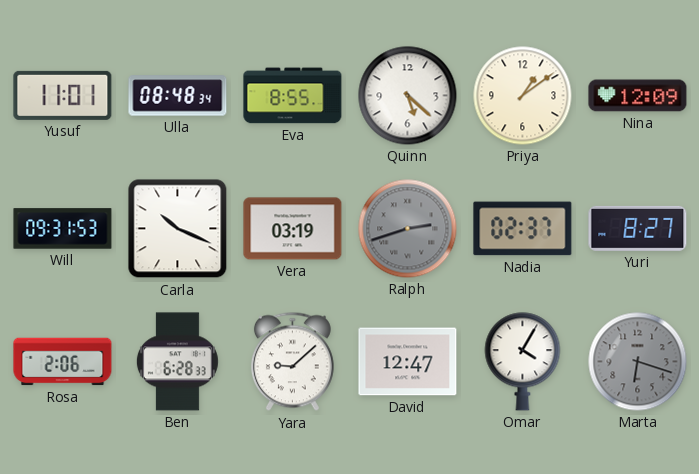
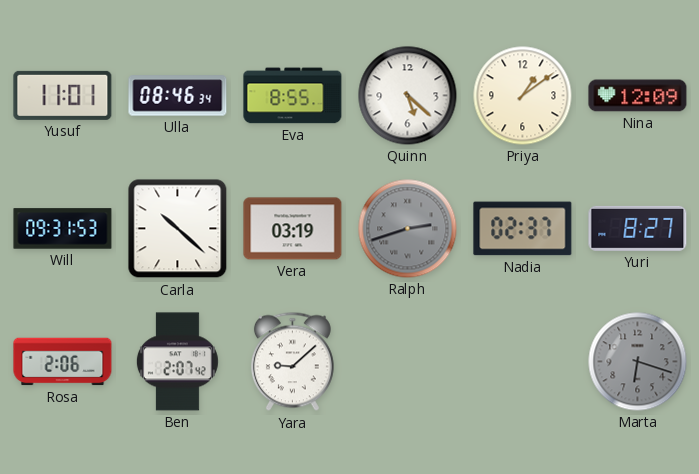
Ulla: 08:48 -> 08:46
Carla: 10:19 -> 10:22
Ben: 6:28 -> 2:07
David: 12:47 -> none
Omar: 4:05 -> none
